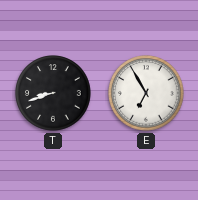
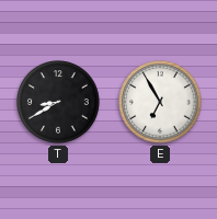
T: 8:42 -> 8:40
